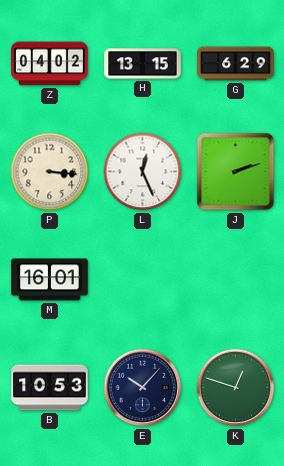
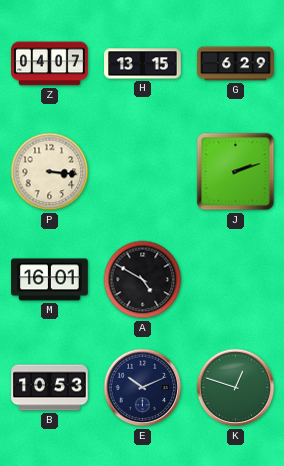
Z: 04:02 -> 04:07
L: 12:26 -> none
A: none -> 4:50
E: 10:07 -> 10:11
